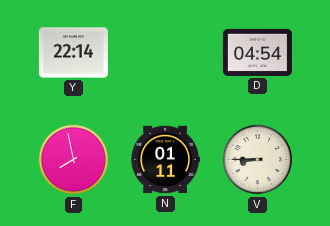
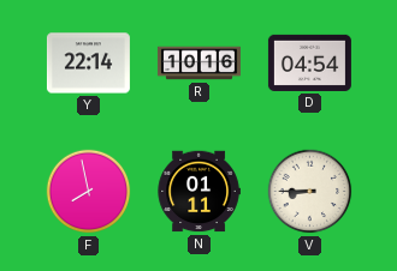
R: none -> 10:16
